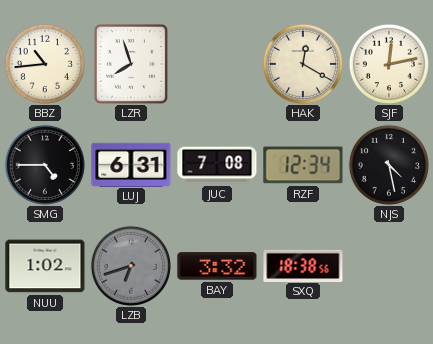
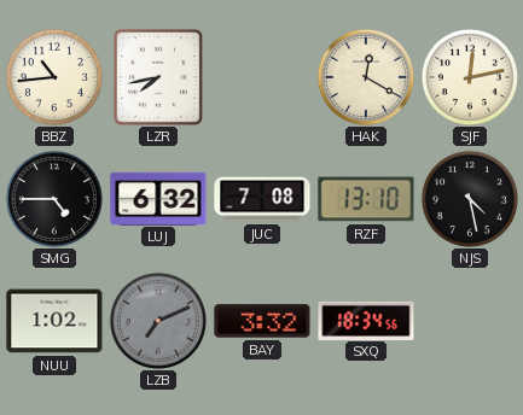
LZR: 7:57 -> 7:43
LUJ: 6:31 -> 6:32
RZF: 12:34 -> 13:10
LZB: 6:42 -> 7:11
SXQ: 18:38 -> 18:34
